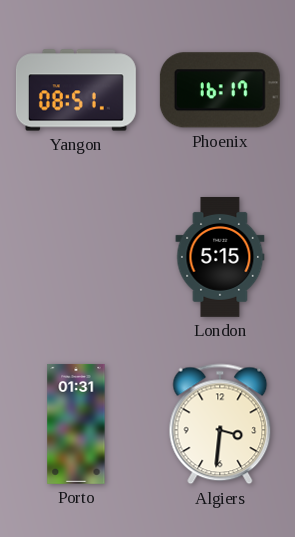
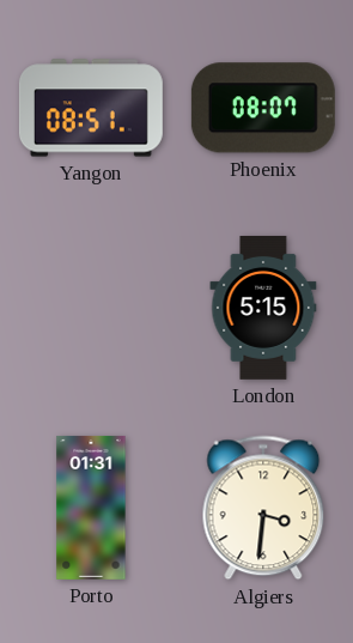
Phoenix: 16:17 -> 08:07
